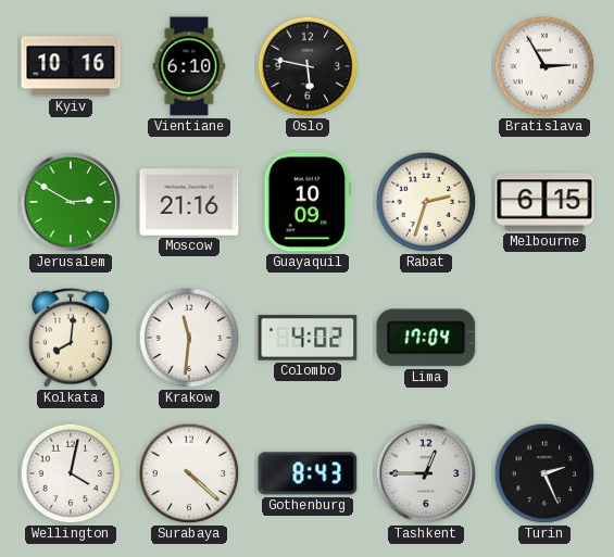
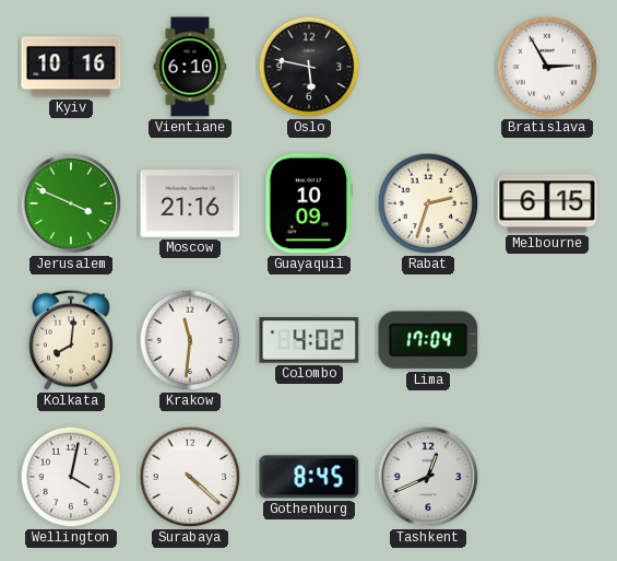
Jerusalem: 2:50 -> 3:49
Gothenburg: 8:43 -> 8:45
Tashkent: 12:45 -> 12:41
Turin: 2:26 -> none
